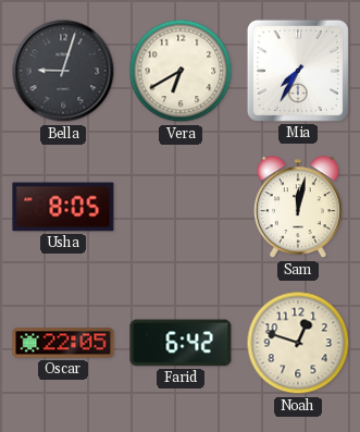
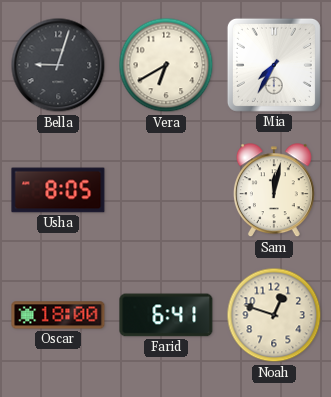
Oscar: 22:05 -> 18:00
Farid: 6:42 -> 6:41
